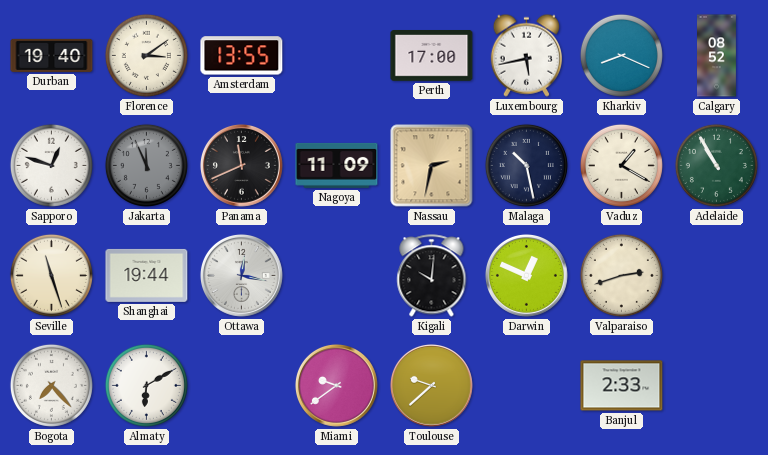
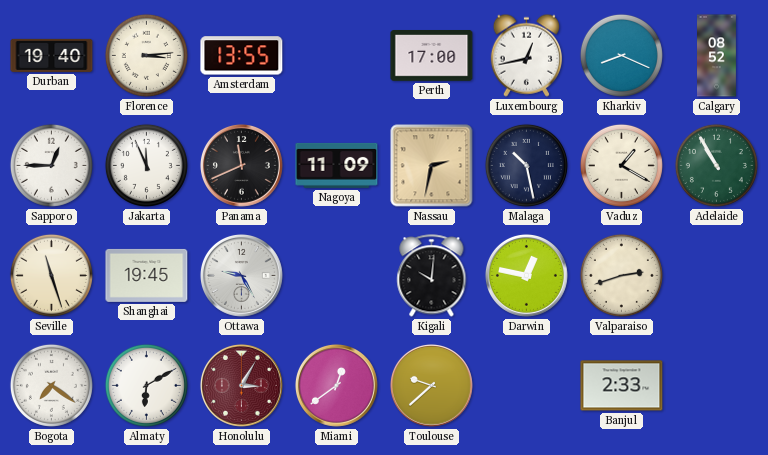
Florence: 3:09 -> 3:14
Luxembourg: 5:43 -> 12:43
Sapporo: 12:48 -> 12:45
Jakarta dial: grey -> white
Shanghai: 19:44 -> 19:45
Ottawa: 12:17 -> 9:25
Darwin: 12:49 -> 12:47
Bogota: 7:23 -> 7:21
Honolulu: none -> 3:05
Miami: 9:39 -> 12:39
